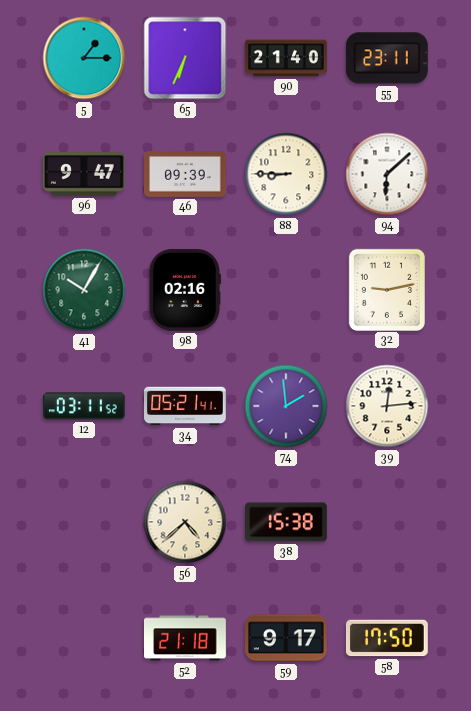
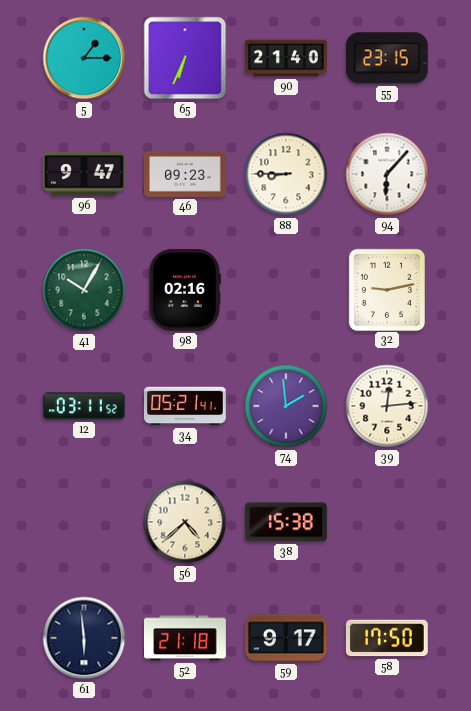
55: 23:11 -> 23:15
46: 09:39 -> 09:23
94: 6:08 -> 6:07
61: none -> 5:59
